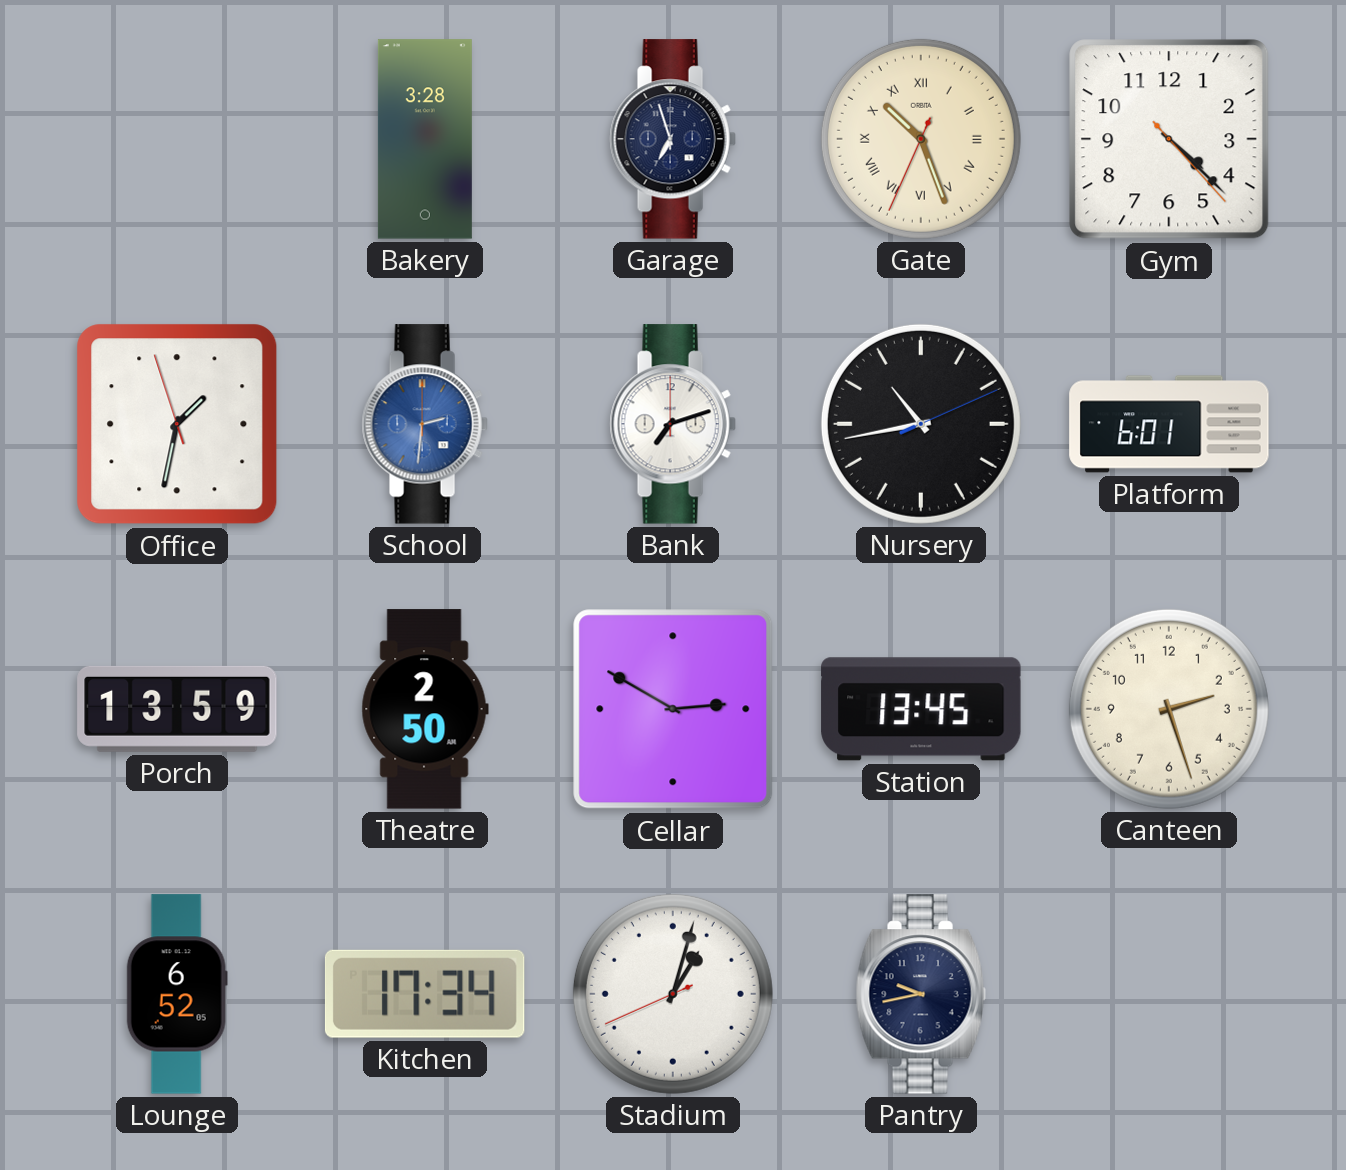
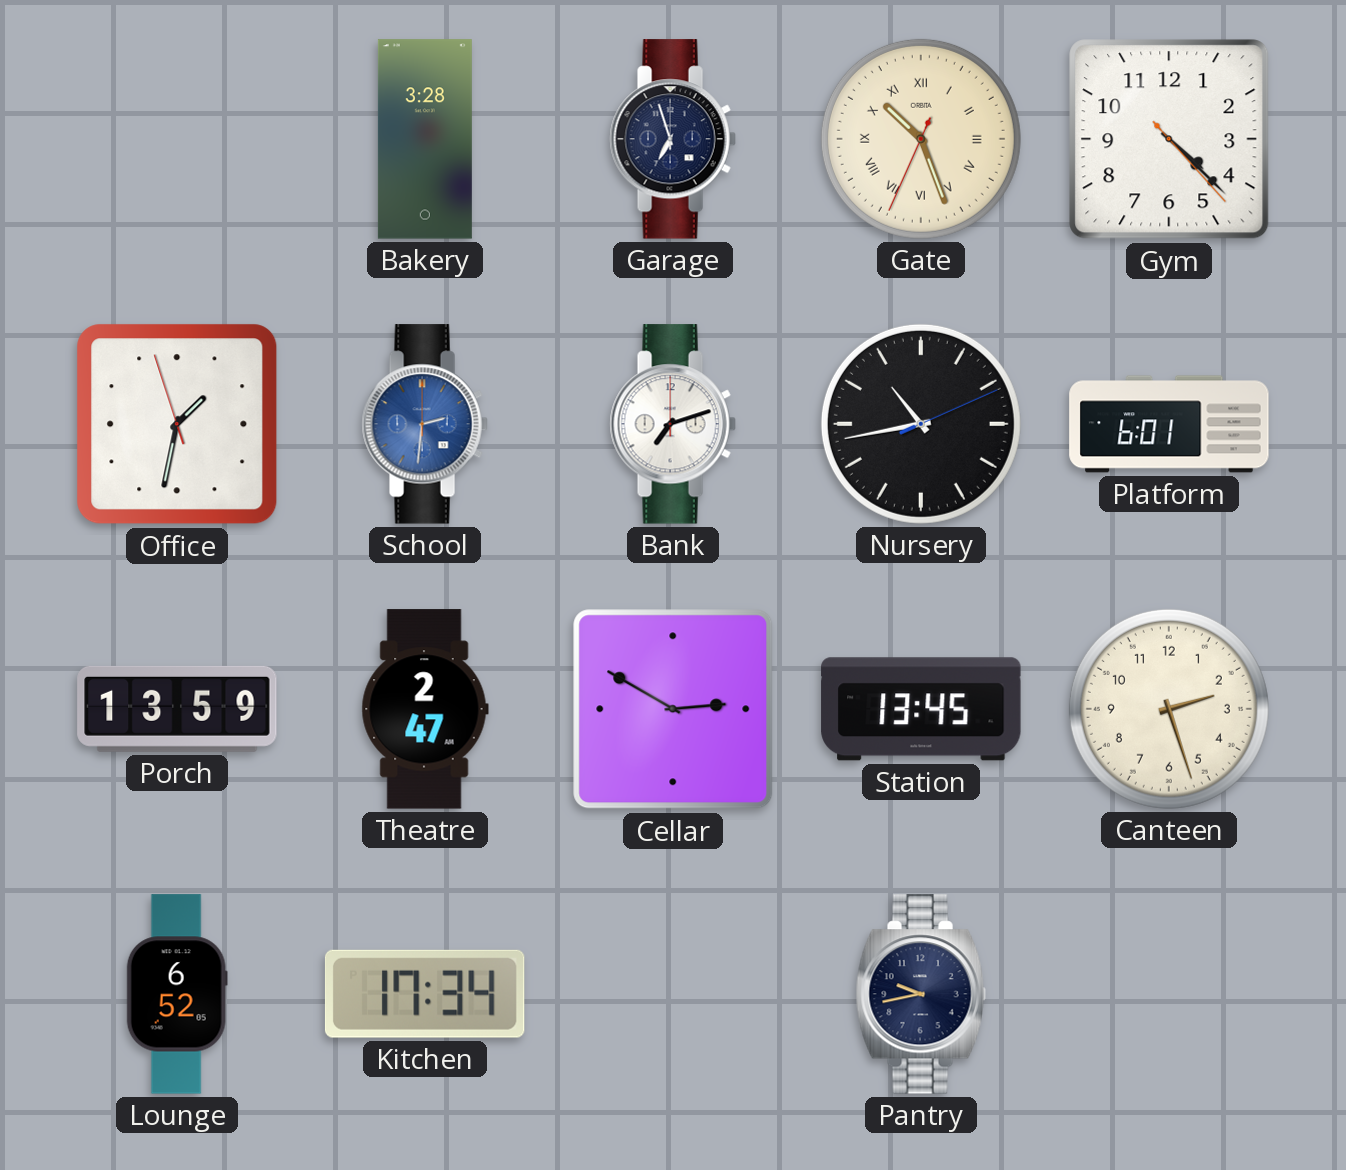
Theatre: 2:50 -> 2:47
Stadium: 1:02 -> none
